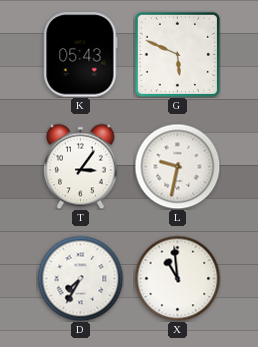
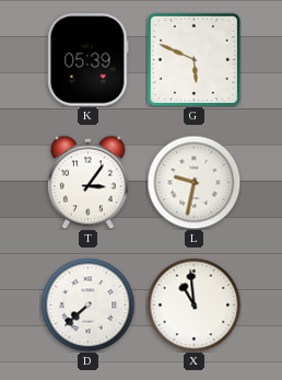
K: 05:43 -> 05:39
D: 7:35 -> 7:38
